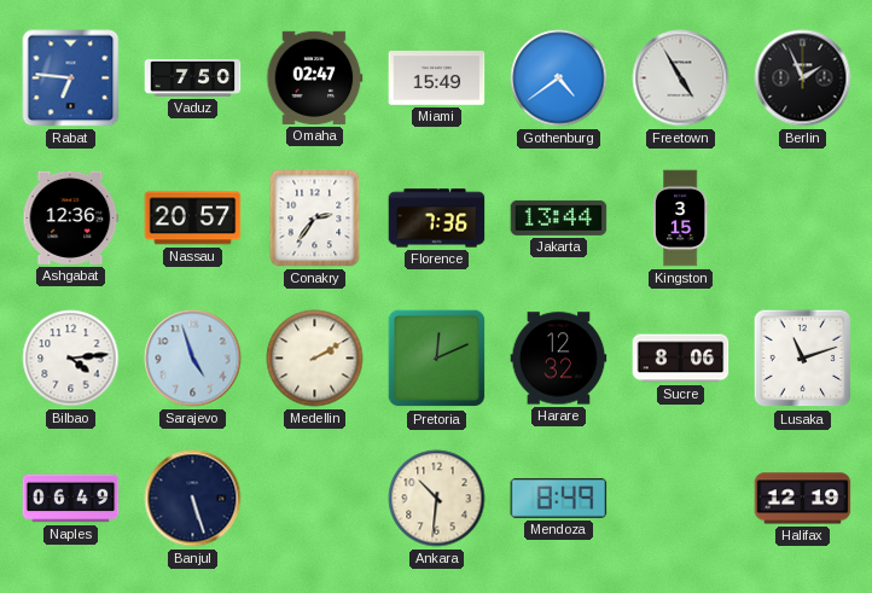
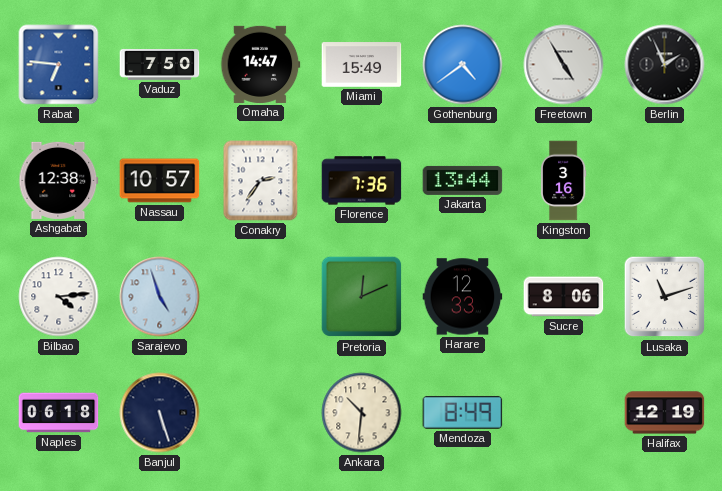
Omaha: 02:47 -> 14:47
Ashgabat: 12:36 -> 12:38
Nassau: 20:57 -> 10:57
Kingston: 3:15 -> 3:16
Medellin: 2:10 -> none
Harare: 12:32 -> 12:33
Naples: 06:49 -> 06:18
